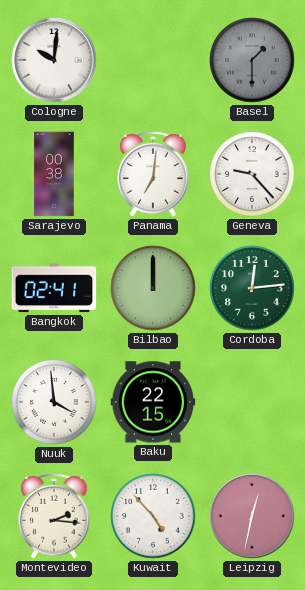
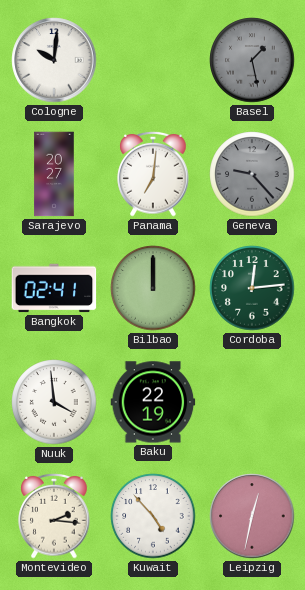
Basel: 1:30 -> 1:28
Sarajevo: 00:38 -> 20:27
Geneva dial: white -> grey
Baku: 22:15 -> 22:19
